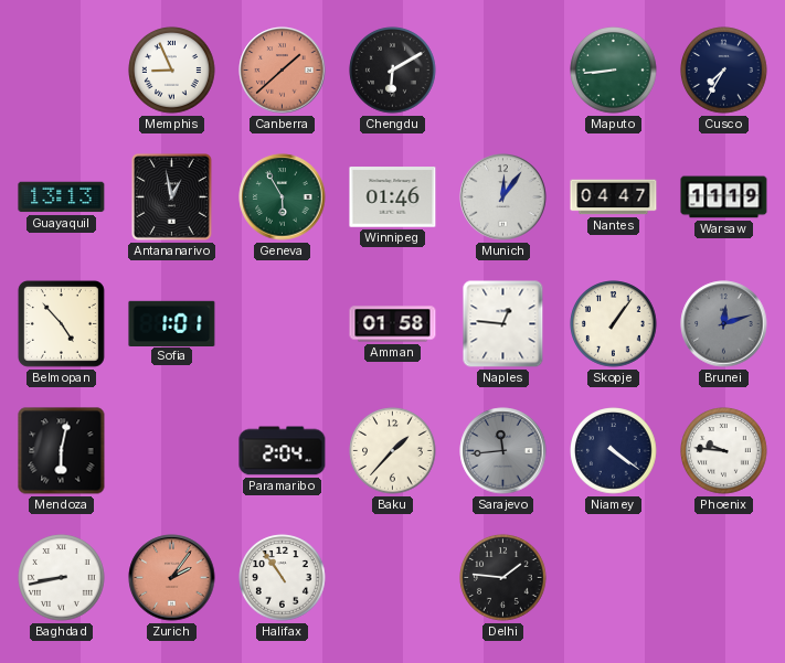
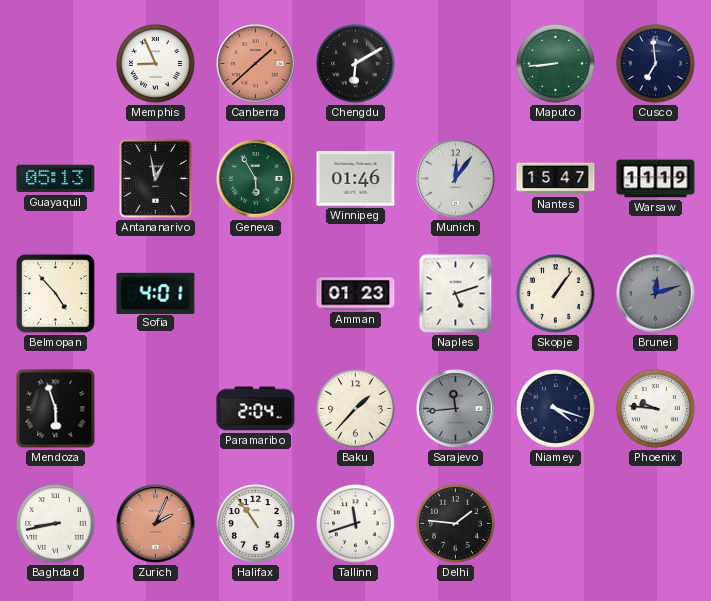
Cusco: 7:35 -> 6:59
Guayaquil: 13:13 -> 05:13
Nantes: 04:47 -> 15:47
Sofia: 1:01 -> 4:01
Amman: 01:58 -> 01:23
Naples: 12:46 -> 5:12
Mendoza: 6:02 -> 5:57
Niamey: 4:21 -> 4:18
Zurich: 2:06 -> 2:04
Tallinn: none -> 11:42
